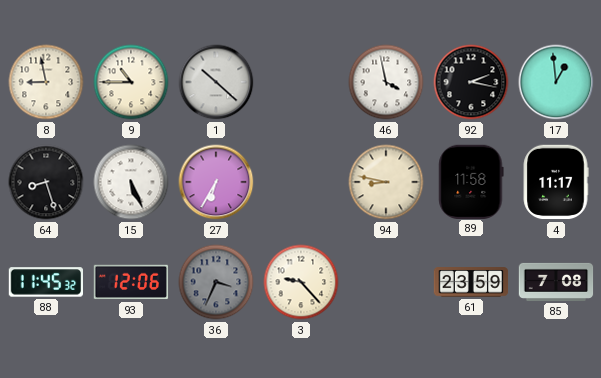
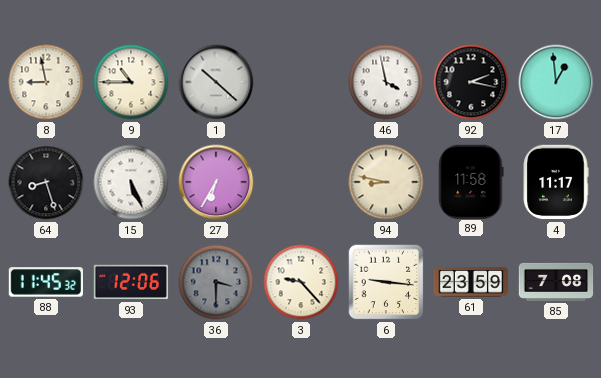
36: 3:34 -> 3:30
6: none -> 9:16
